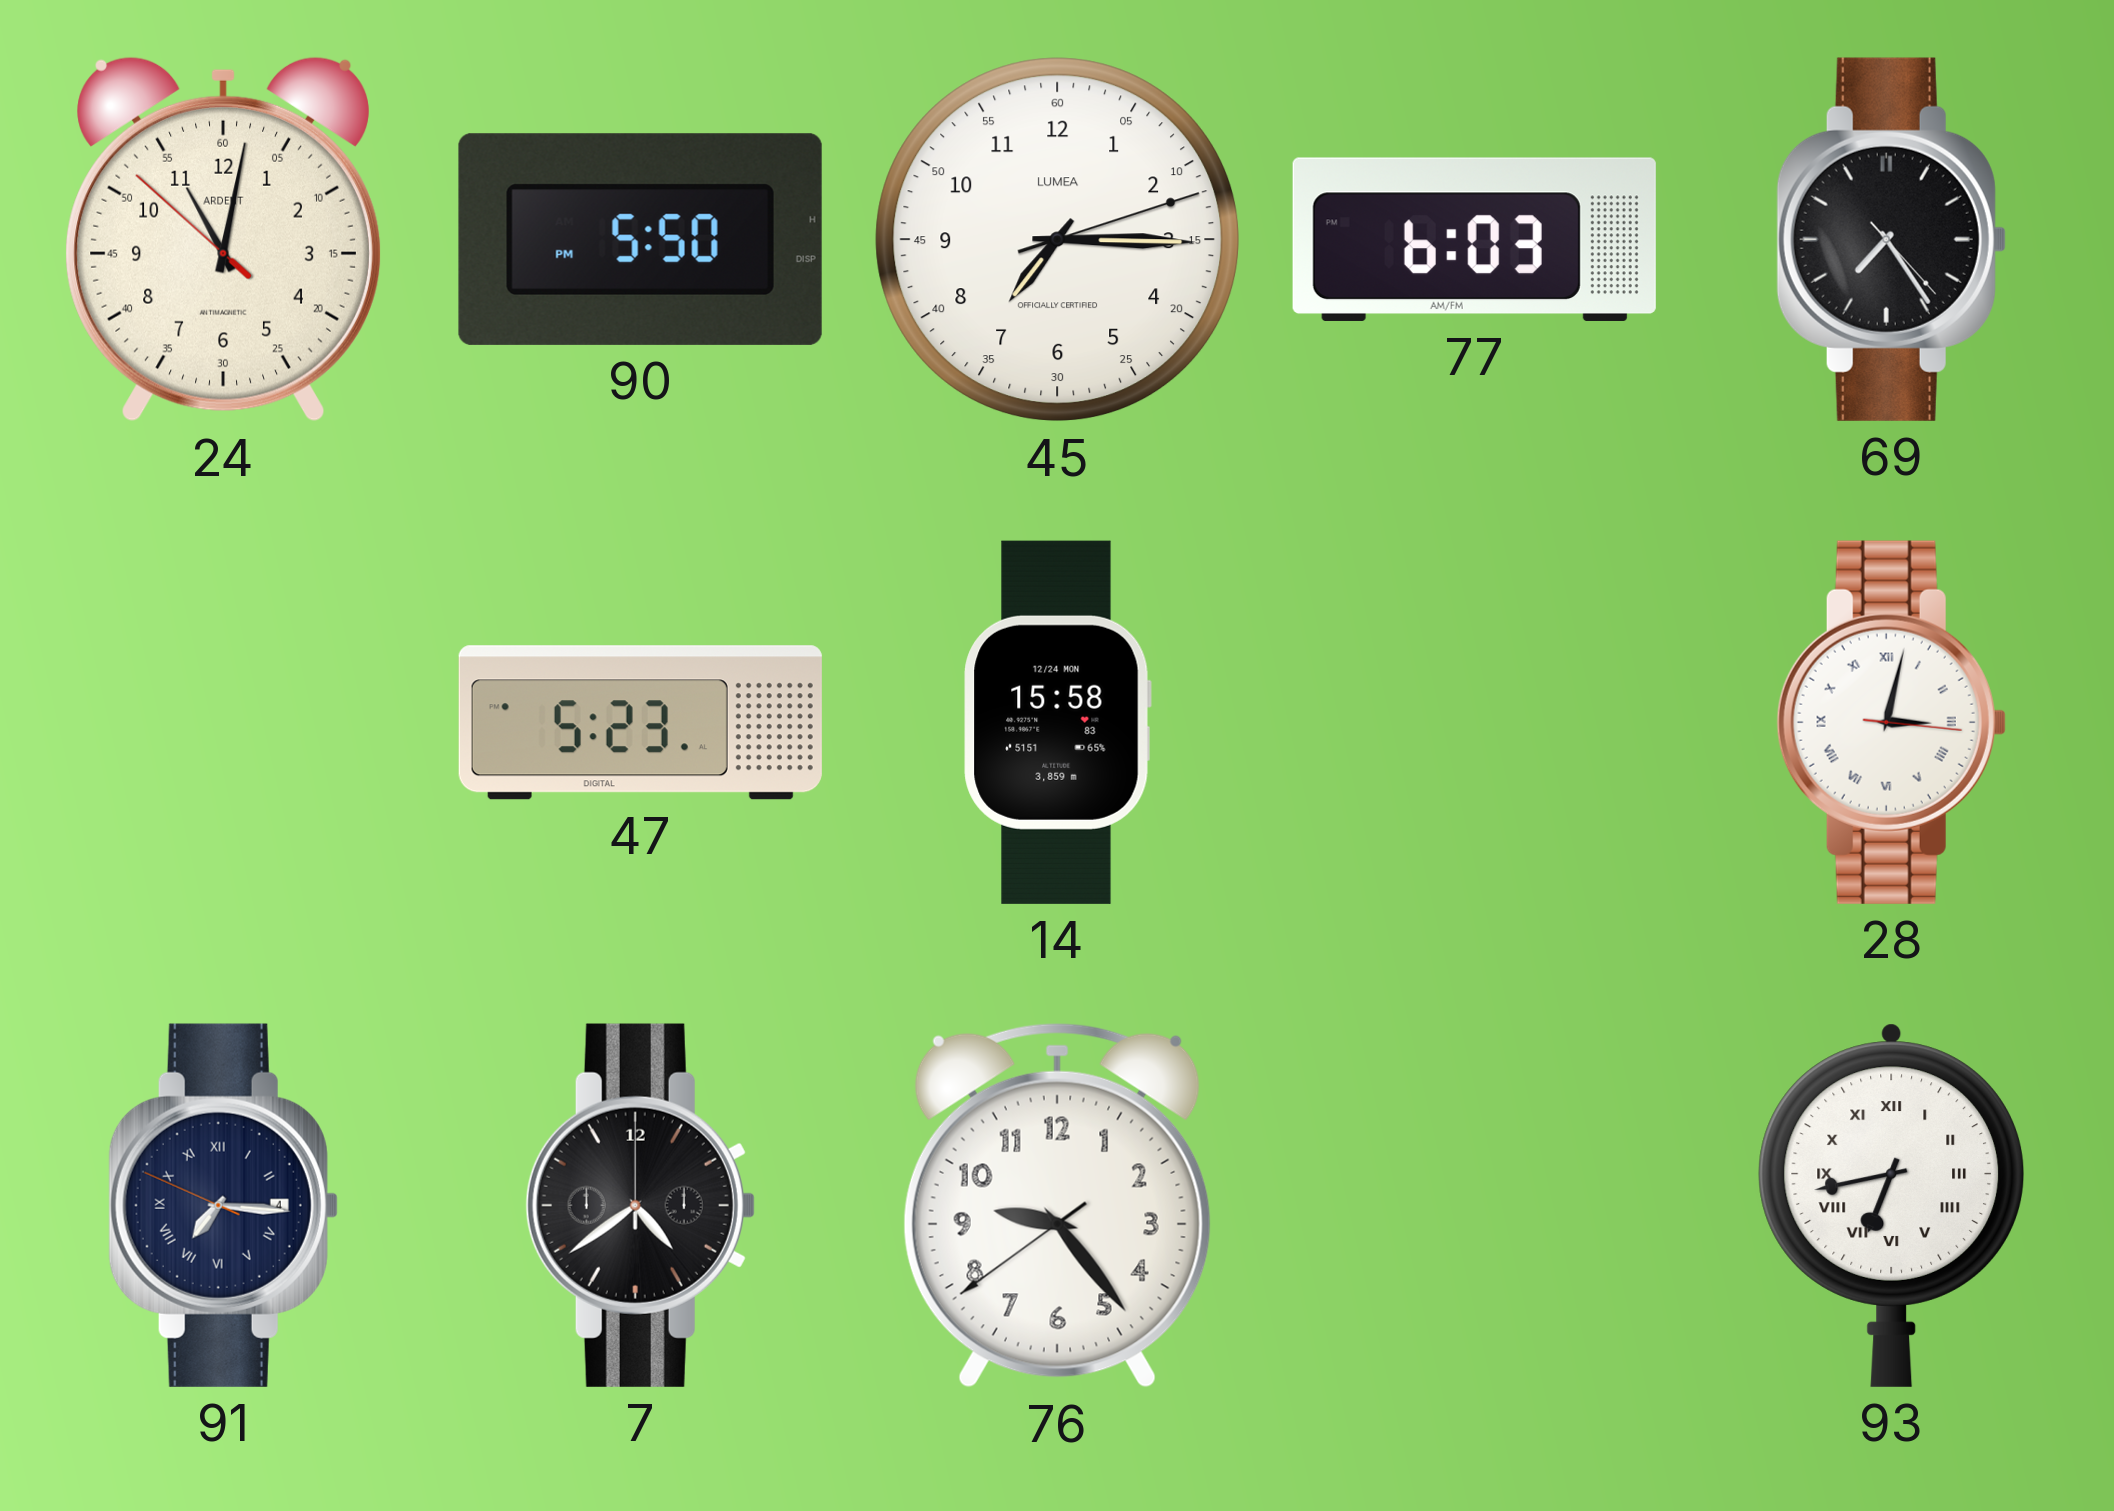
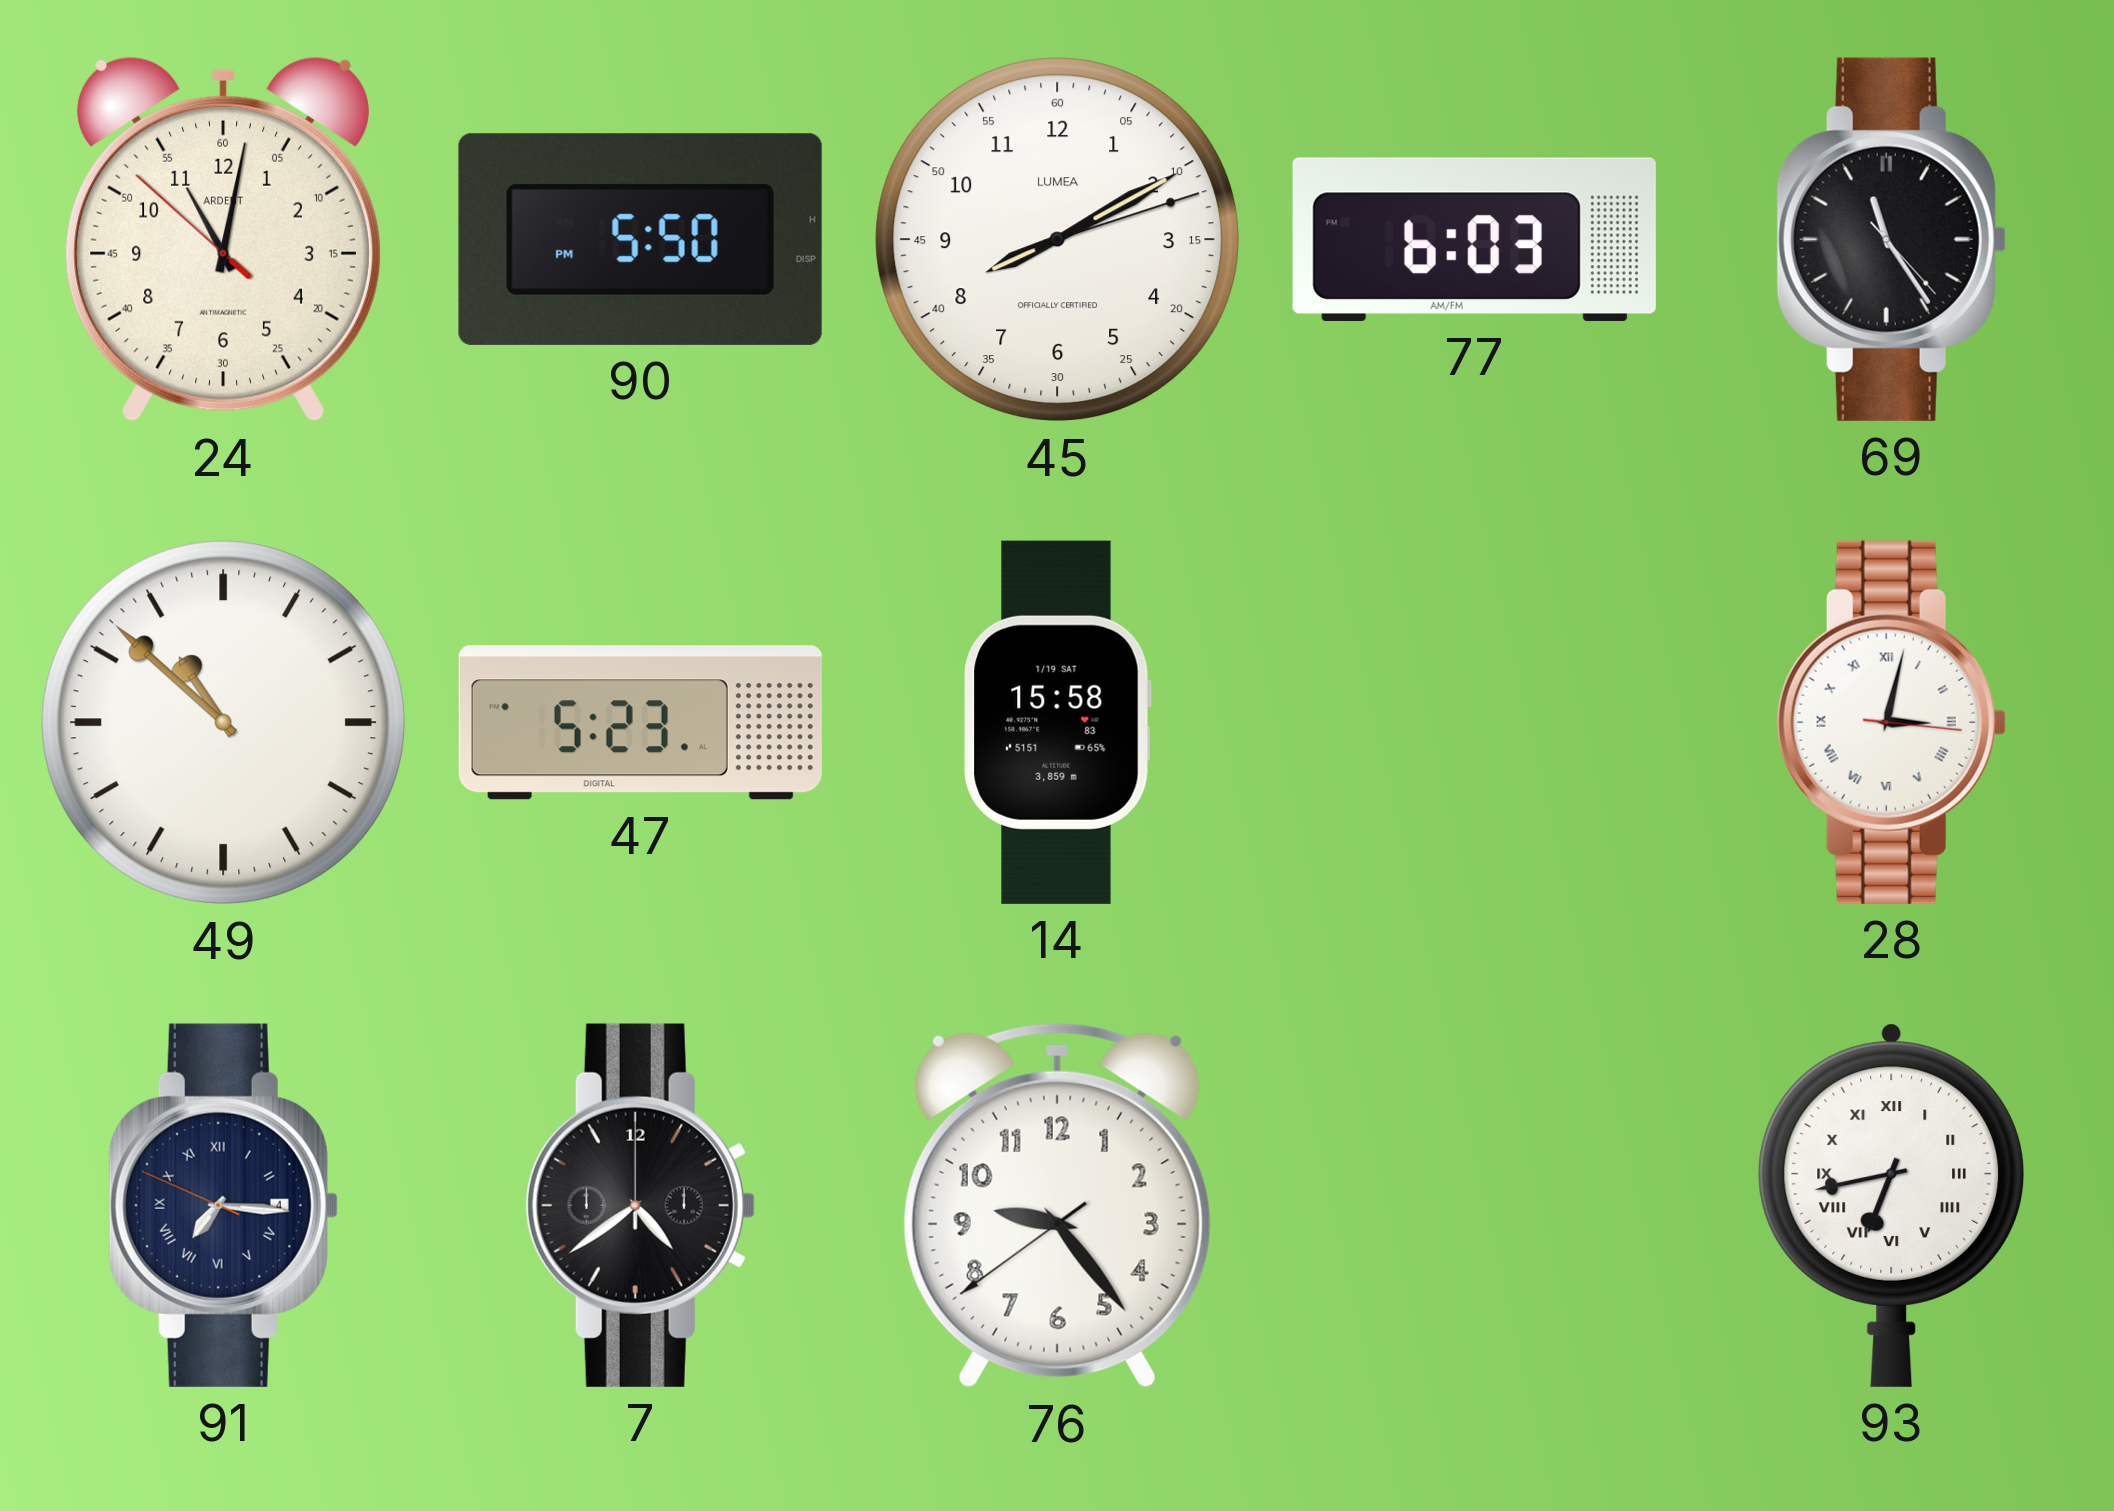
45: 7:15 -> 8:10
69: 7:24 -> 11:24
49: none -> 10:52
14 date: 12/24 MON -> 1/19 SAT
